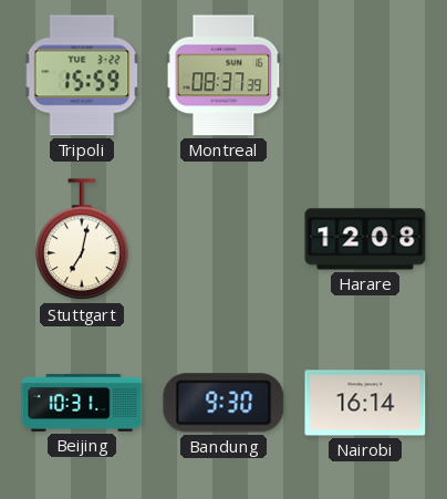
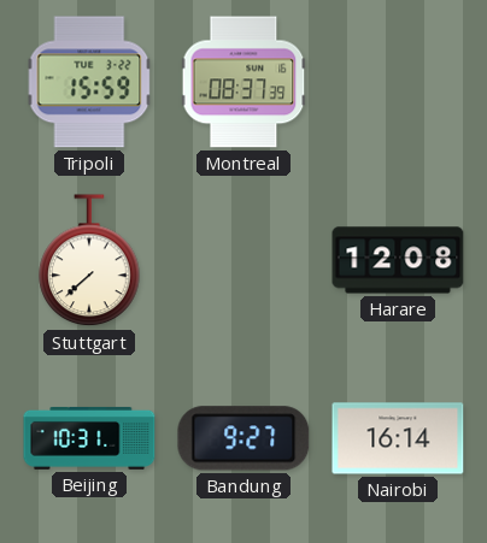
Stuttgart: 7:02 -> 7:38
Bandung: 9:30 -> 9:27
